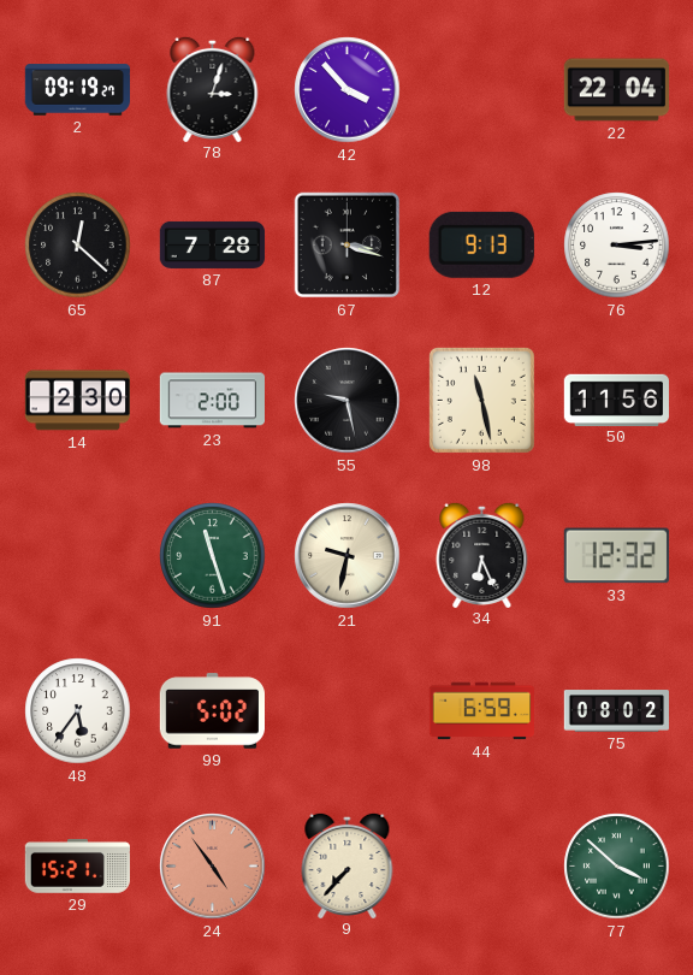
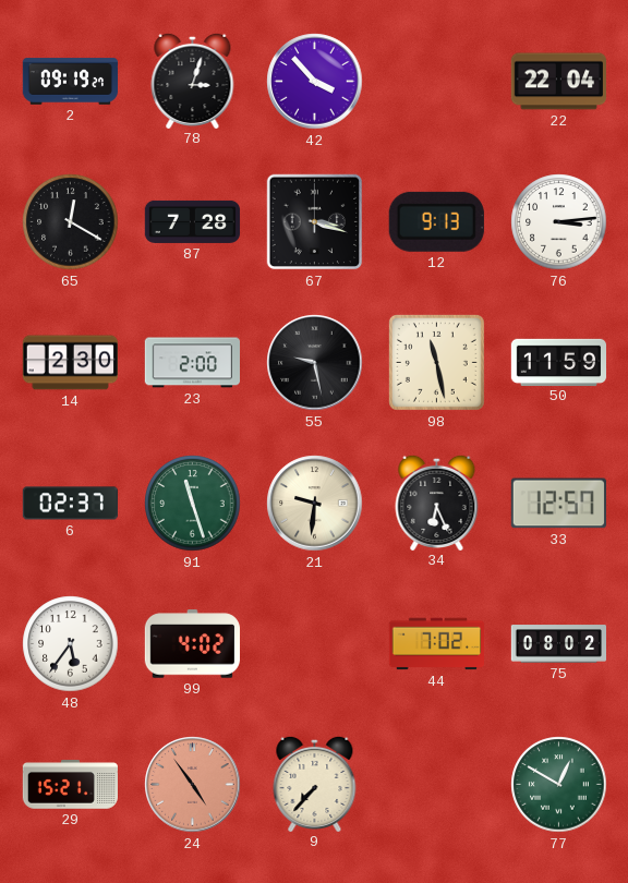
65: 12:22 -> 12:20
50: 11:56 -> 11:59
6: none -> 02:37
21: 9:32 -> 9:31
33: 12:32 -> 12:57
99: 5:02 -> 4:02
44: 6:59 -> 7:02
77: 3:52 -> 12:50
